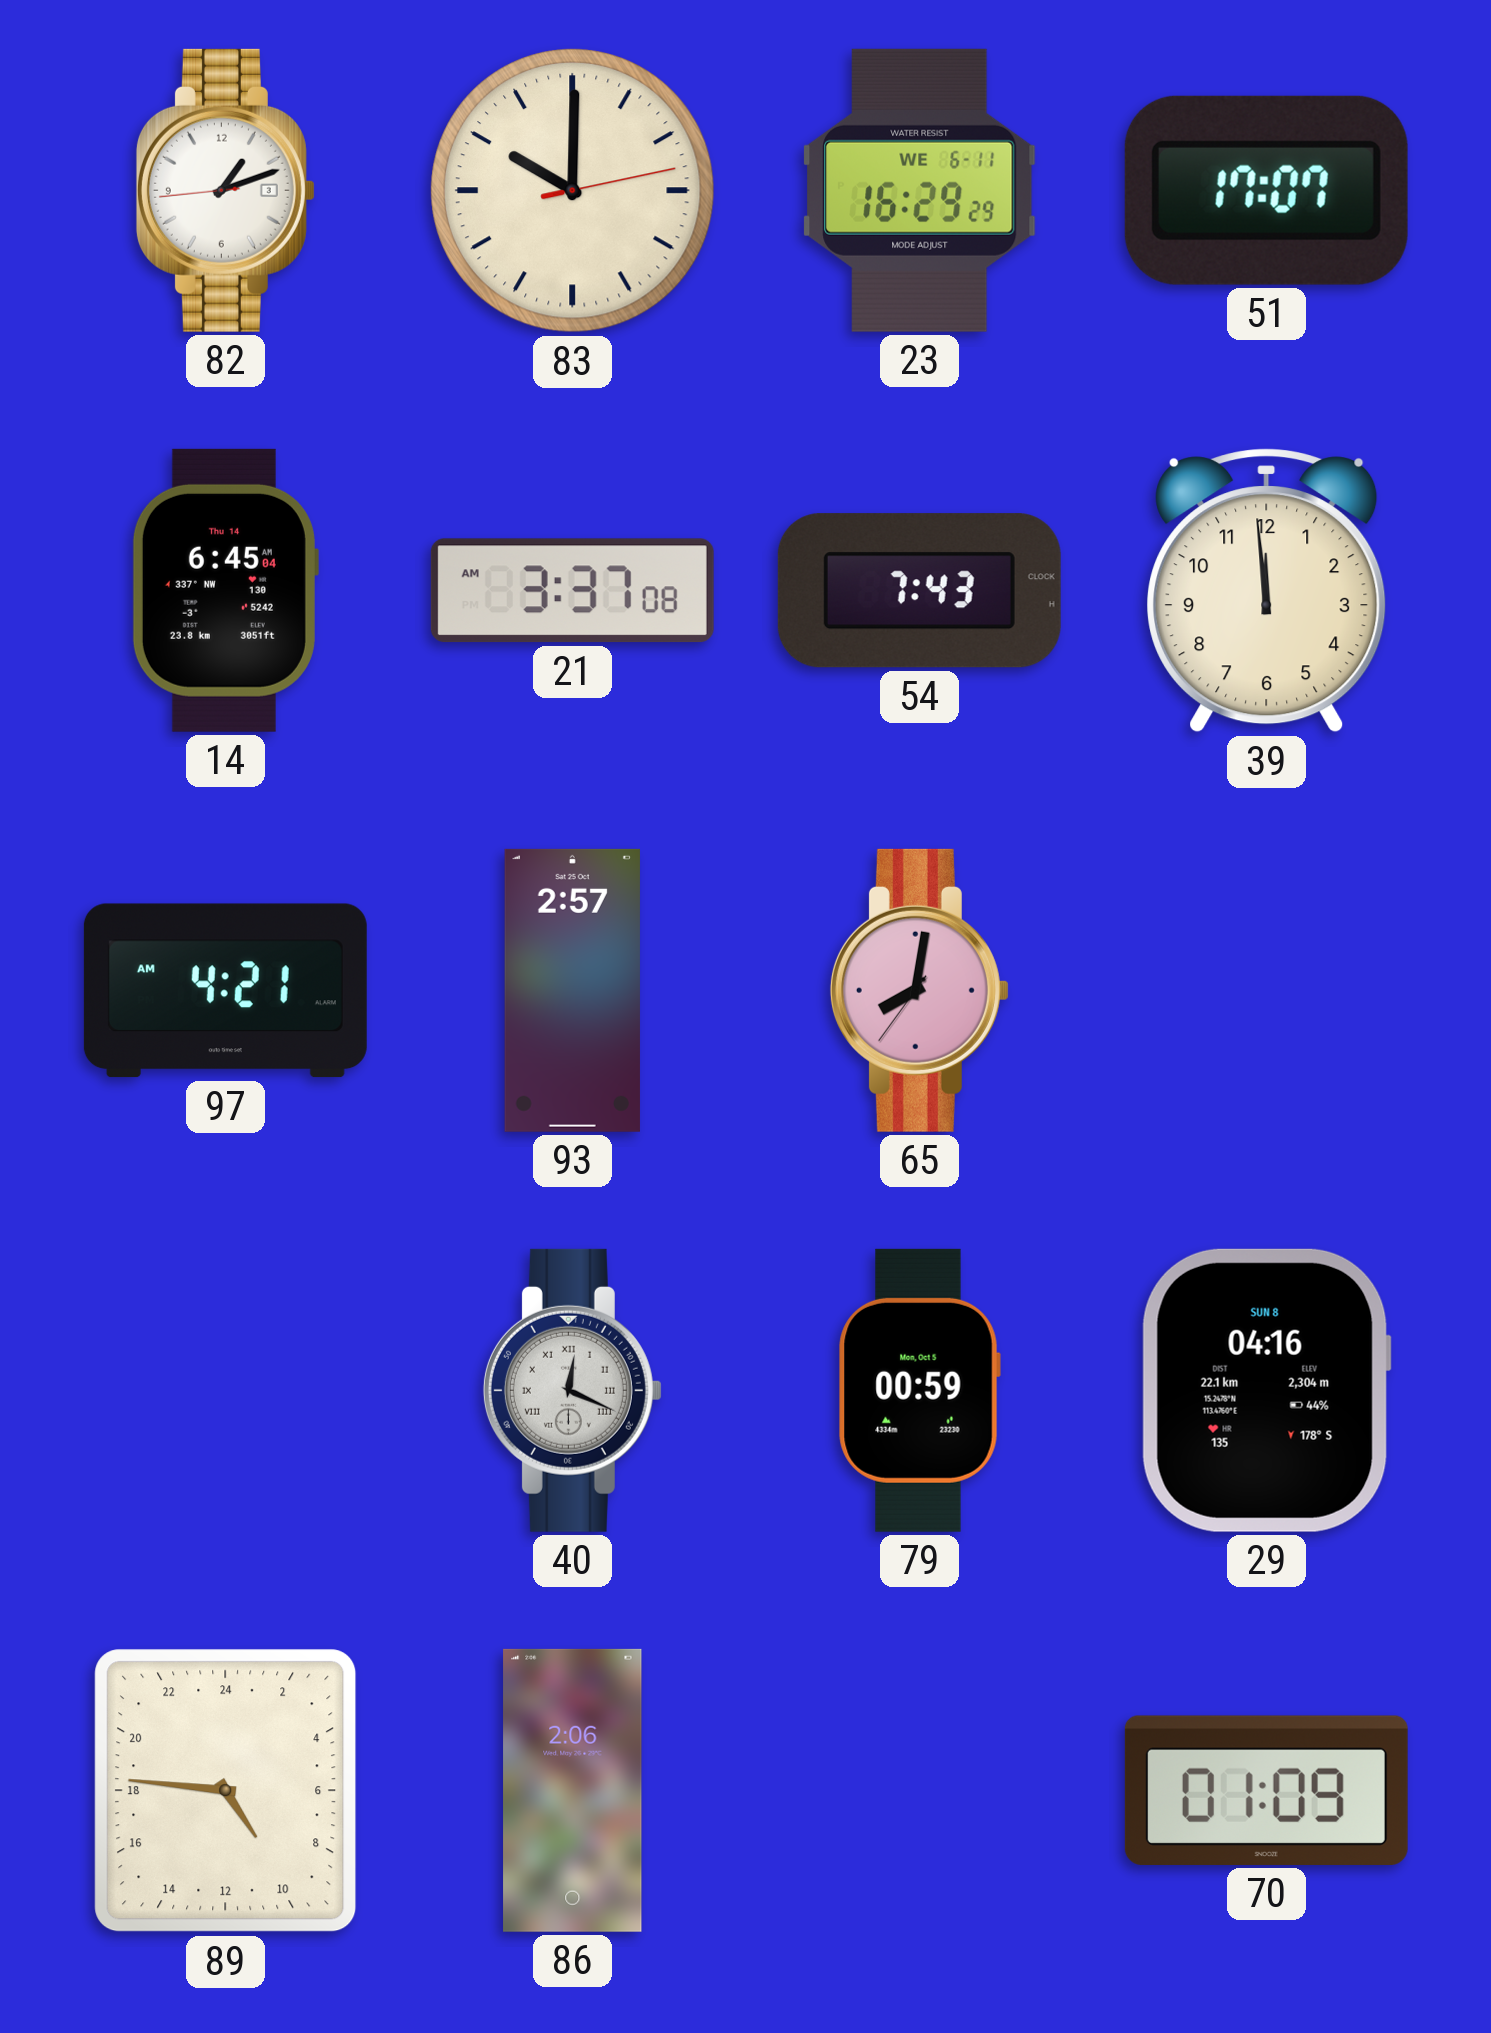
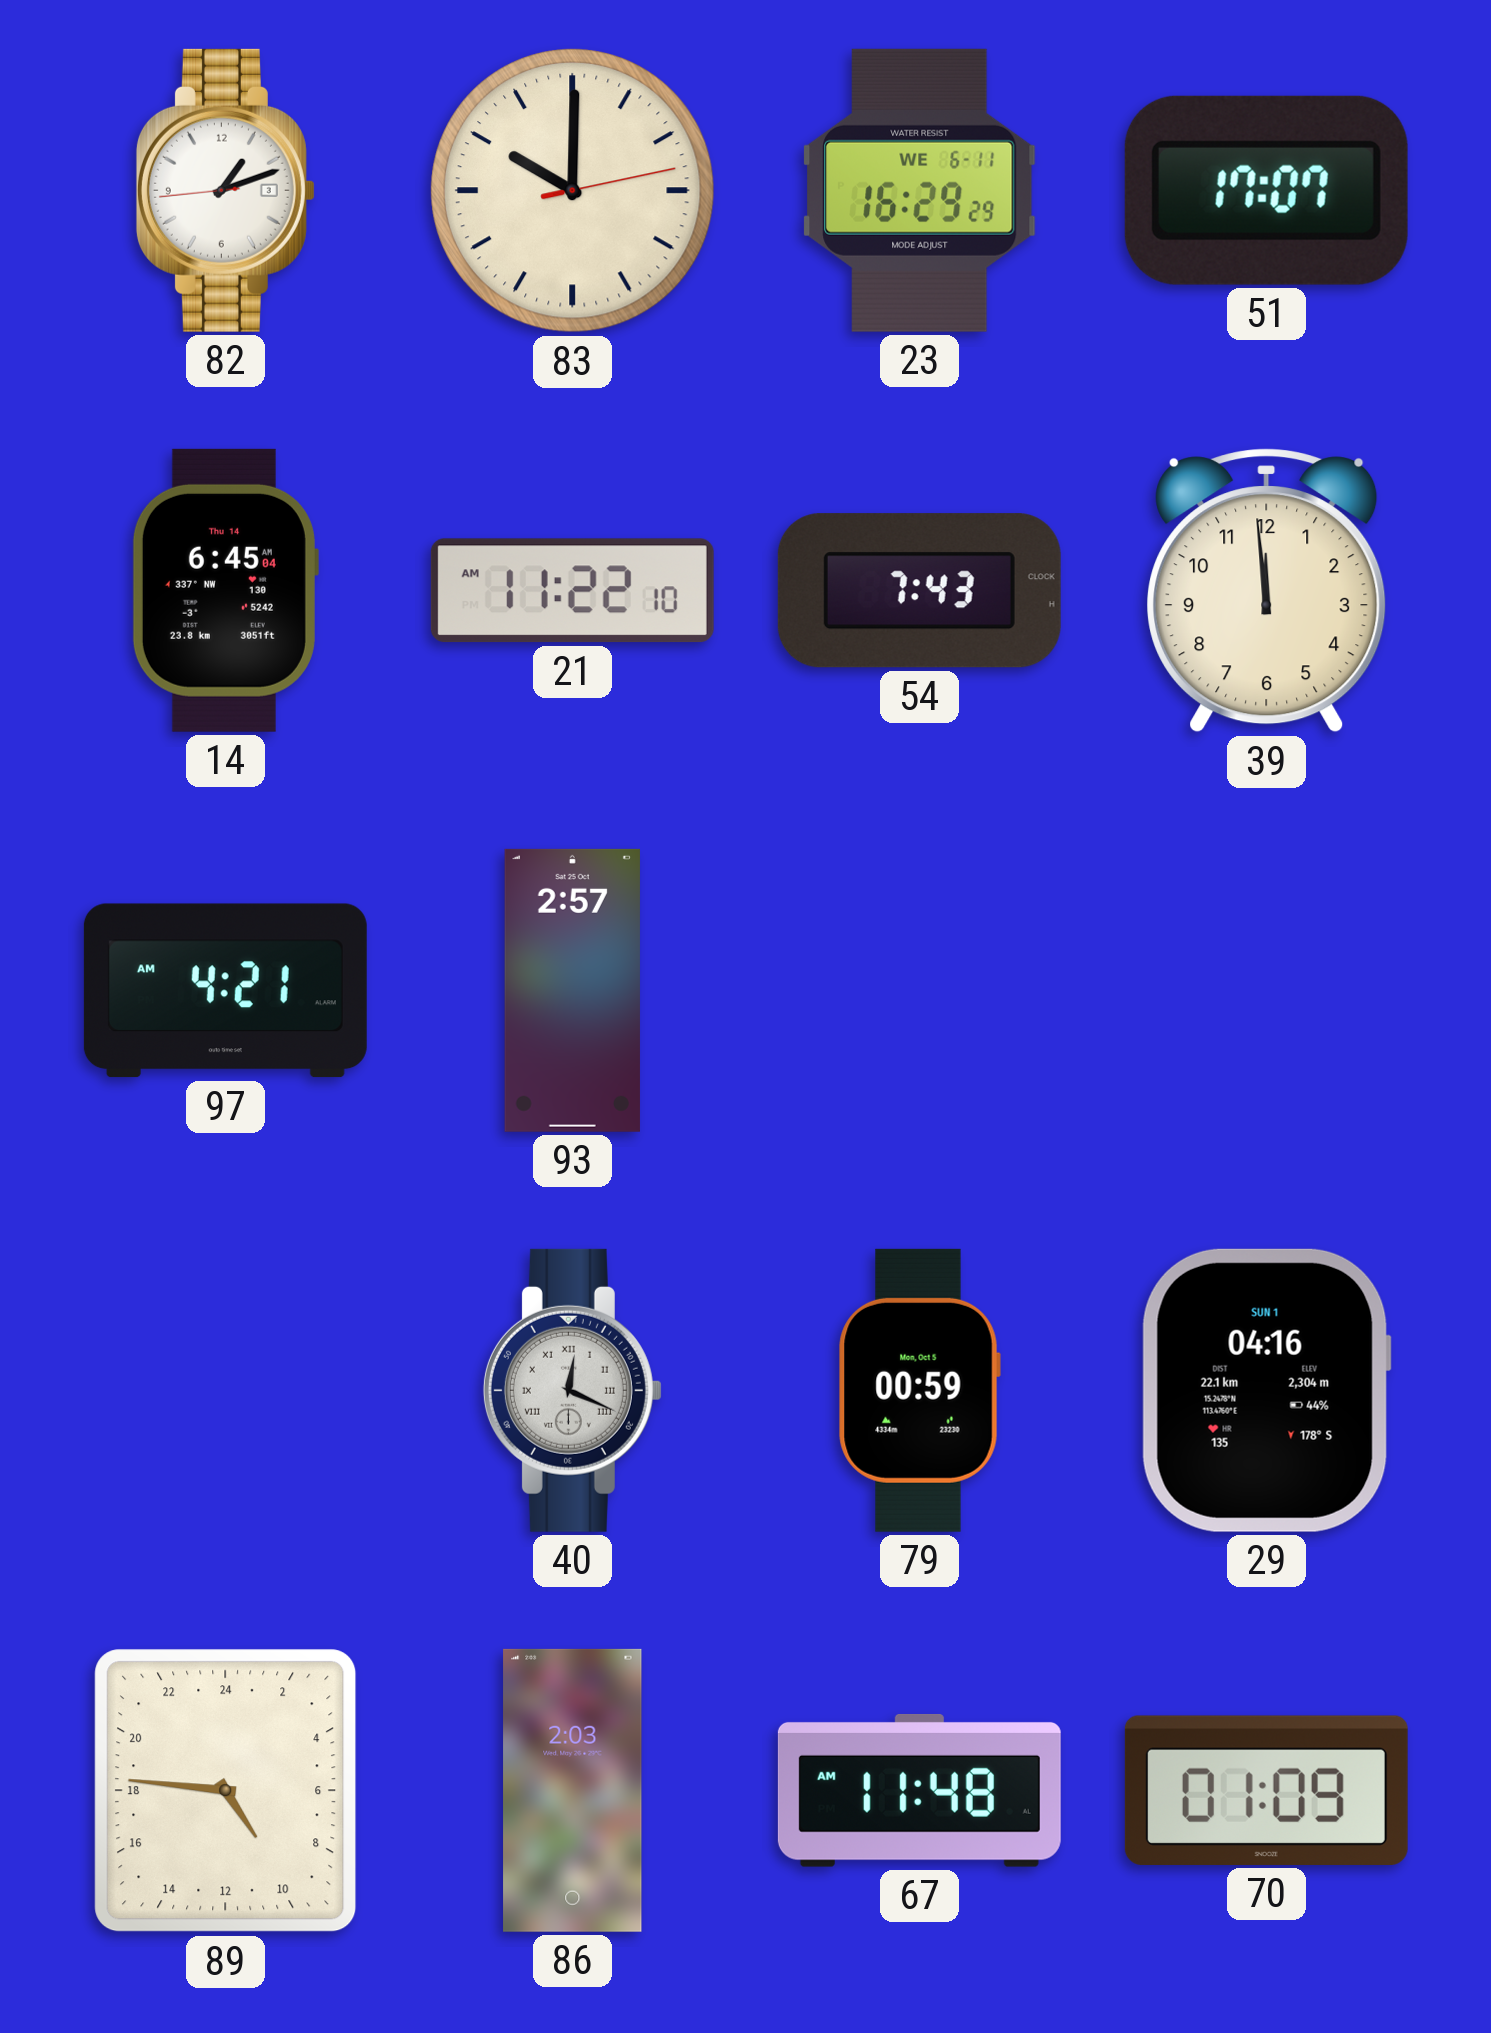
21: 3:37 -> 11:22
65: 8:01 -> none
29 date: SUN 8 -> SUN 1
86: 2:06 -> 2:03
67: none -> 11:48
